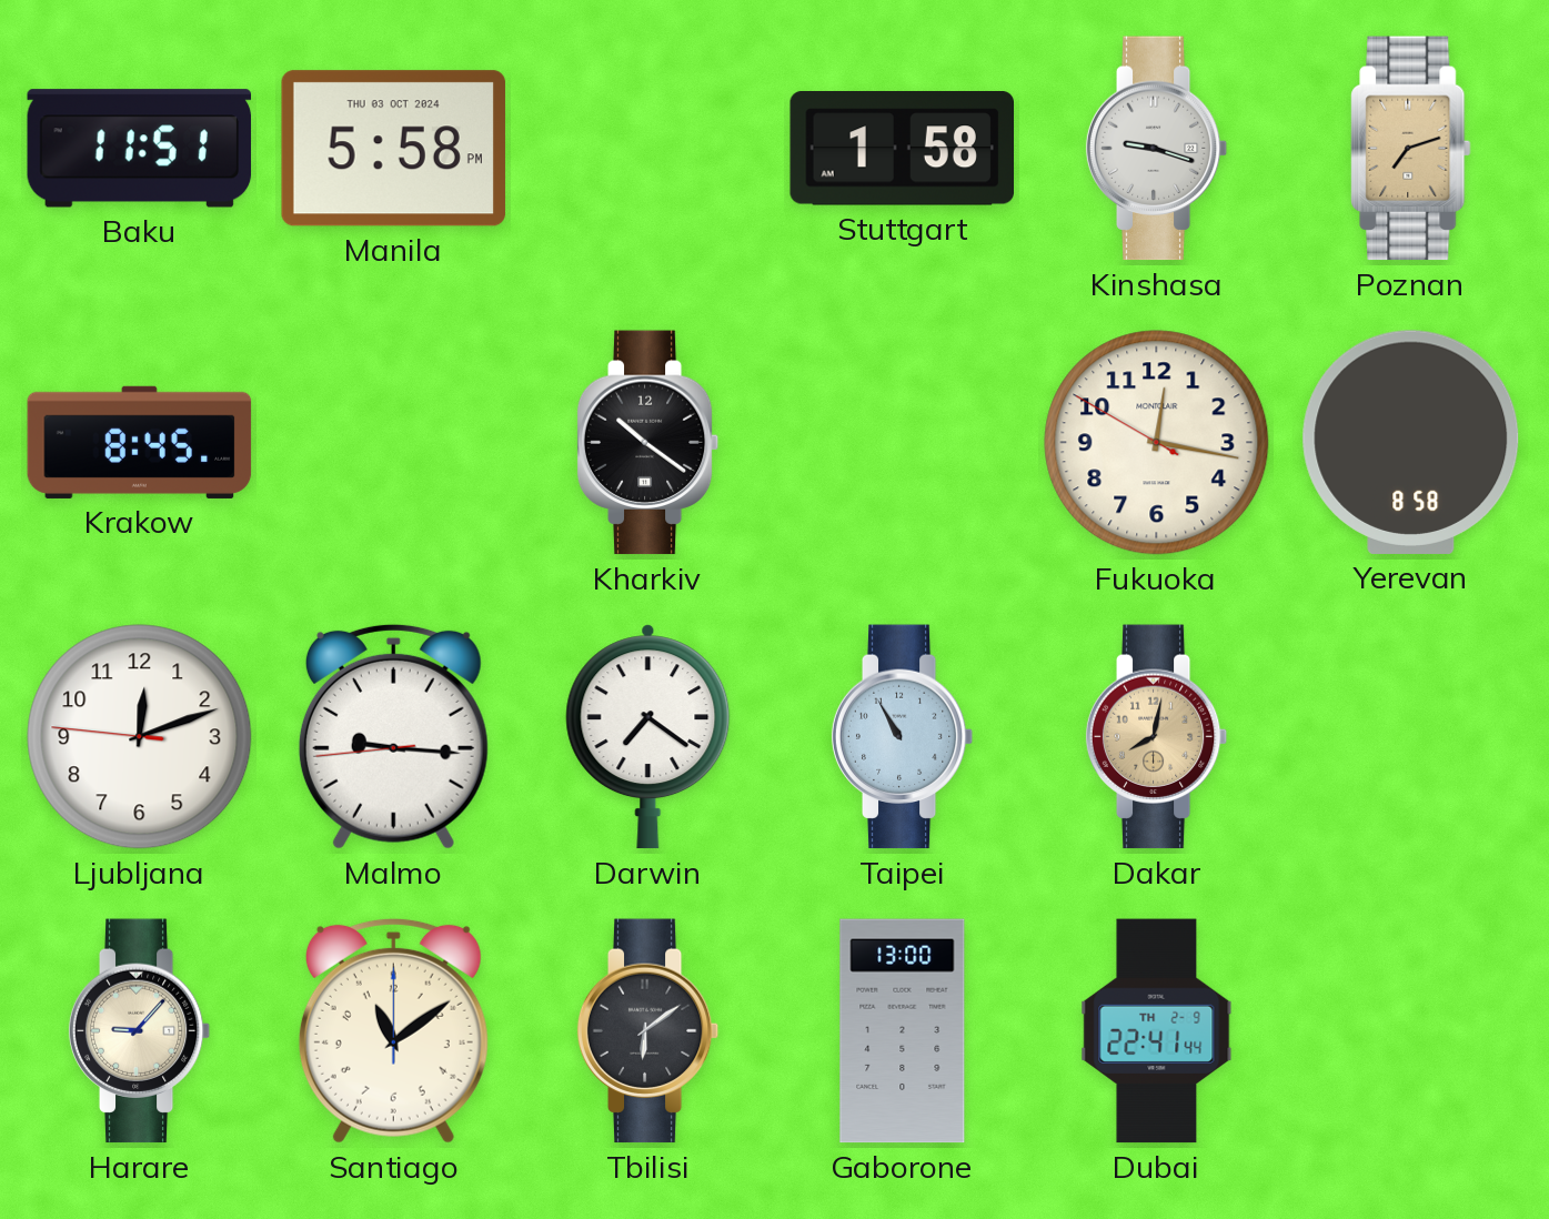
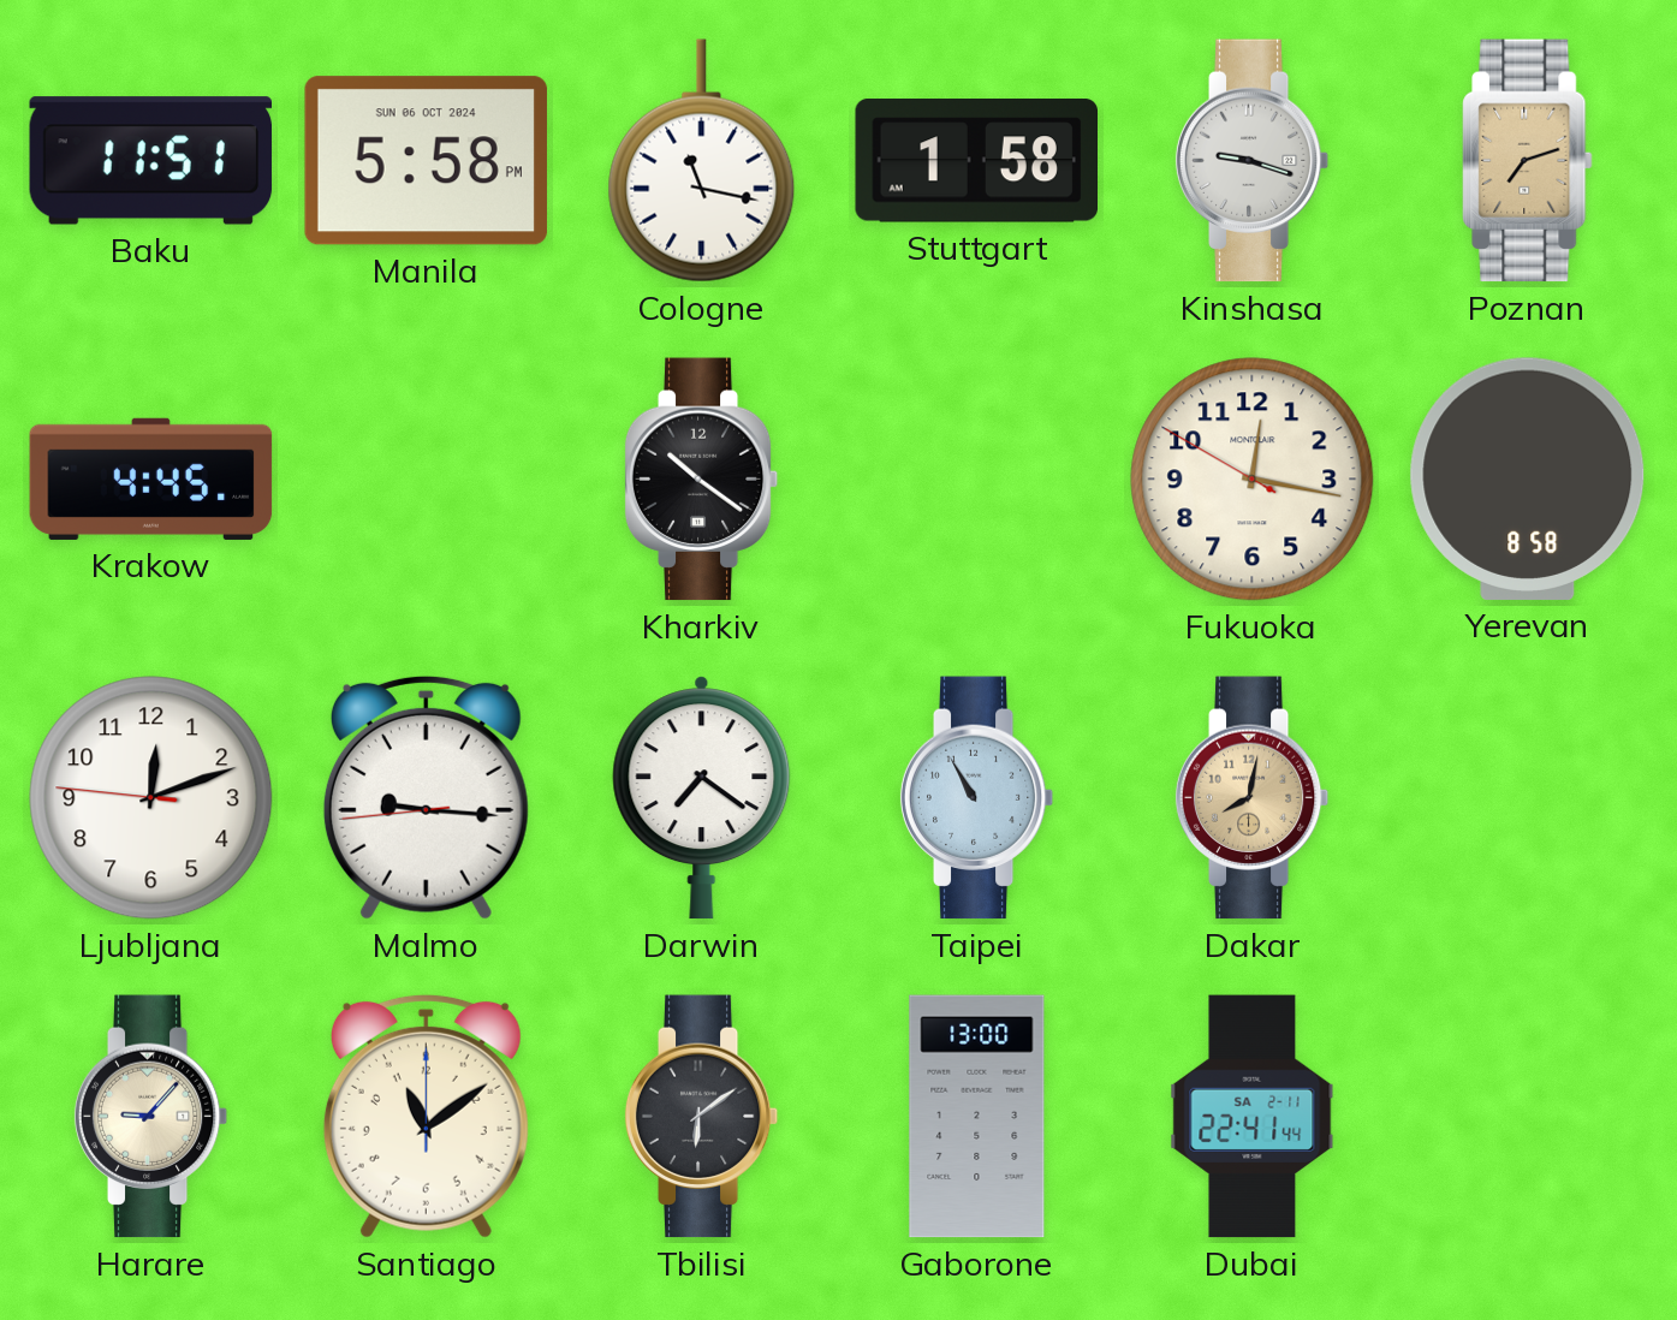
Manila date: THU 03 OCT 2024 -> SUN 06 OCT 2024
Cologne: none -> 11:17
Krakow: 8:45 -> 4:45
Dubai date: TH 2-9 -> SA 2-11
